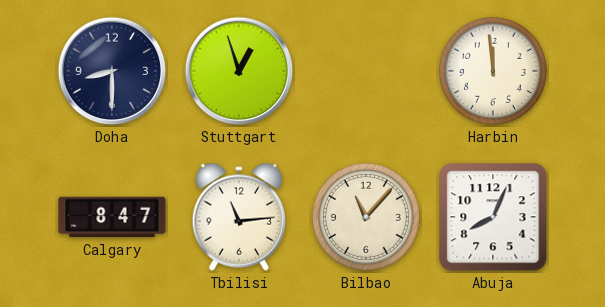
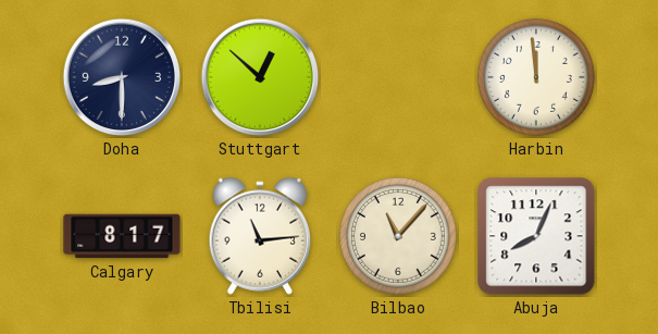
Stuttgart: 12:57 -> 12:52
Calgary: 8:47 -> 8:17
